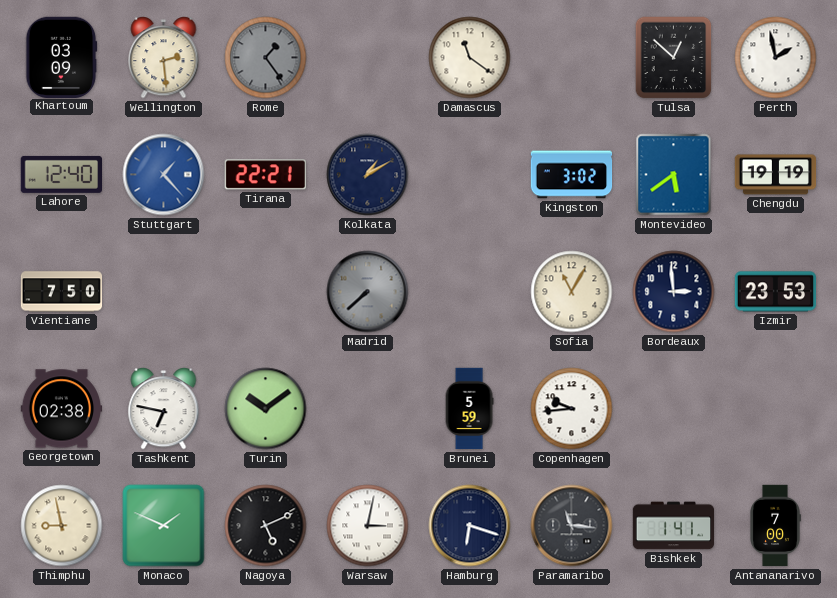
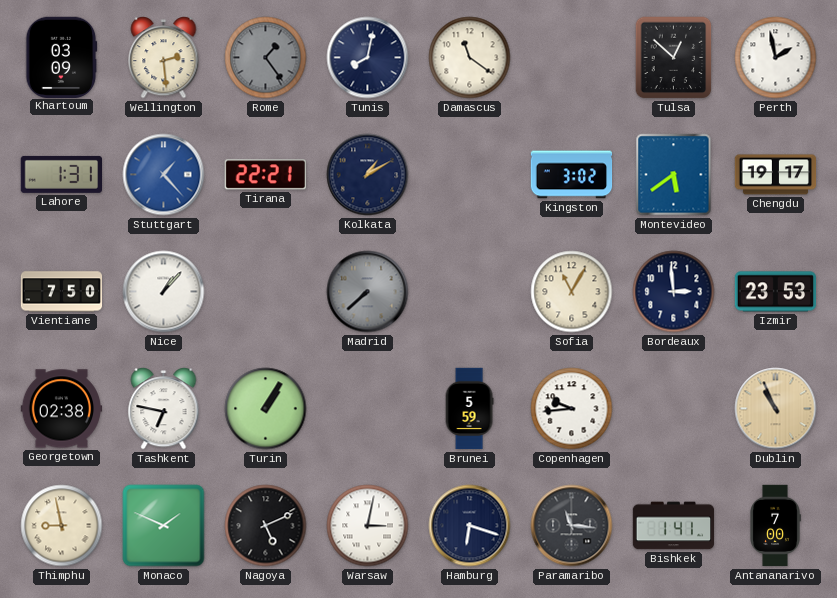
Tunis: none -> 8:02
Lahore: 12:40 -> 1:31
Chengdu: 19:19 -> 19:17
Nice: none -> 1:07
Turin: 10:09 -> 1:05
Dublin: none -> 10:56
